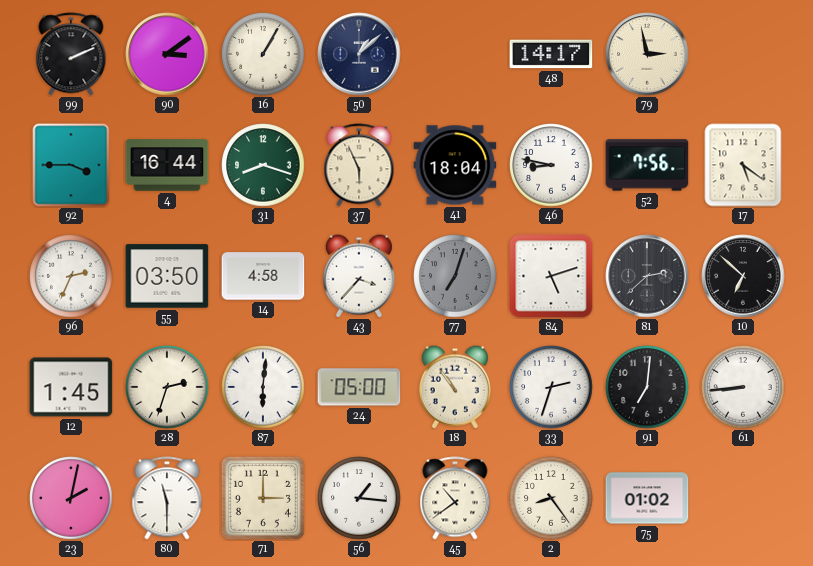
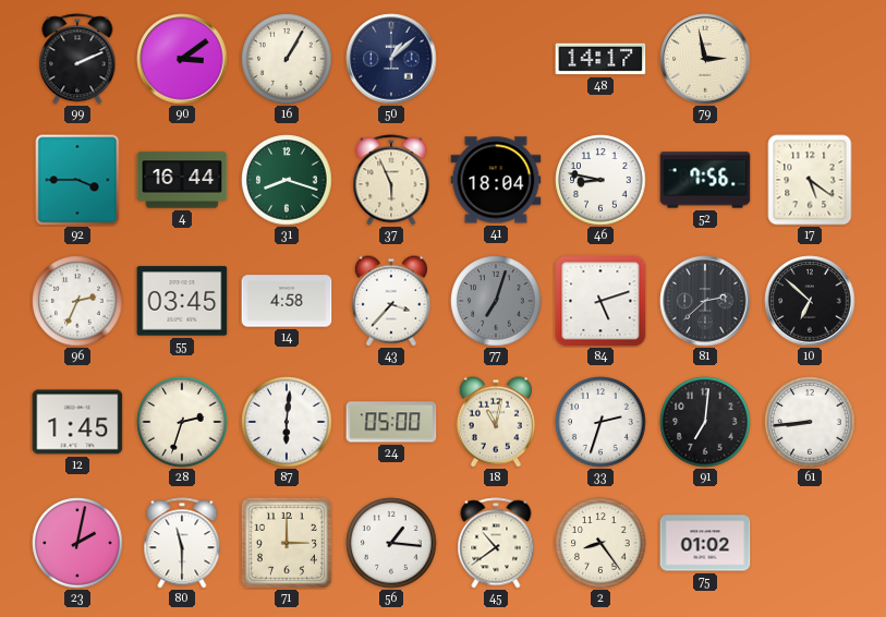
55: 03:50 -> 03:45
18: 10:54 -> 11:02
